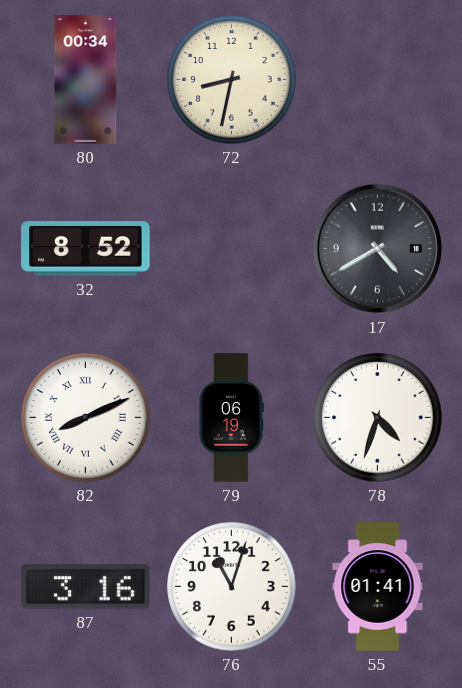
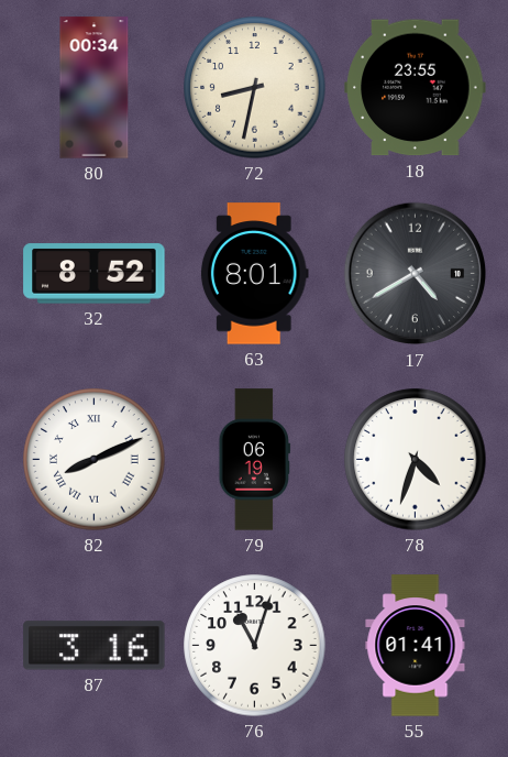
18: none -> 23:55
63: none -> 8:01
